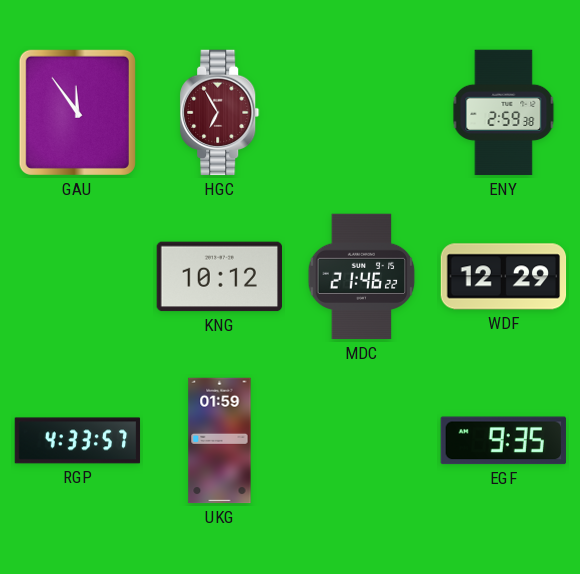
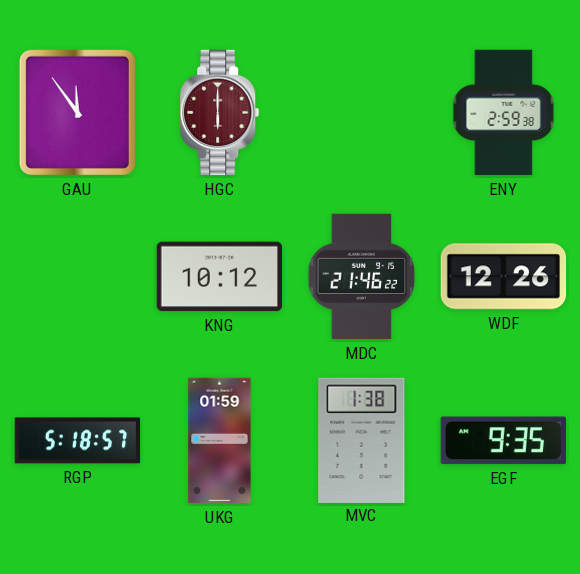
HGC: 6:55 -> 6:00
WDF: 12:29 -> 12:26
RGP: 4:33 -> 5:18
MVC: none -> 1:38
